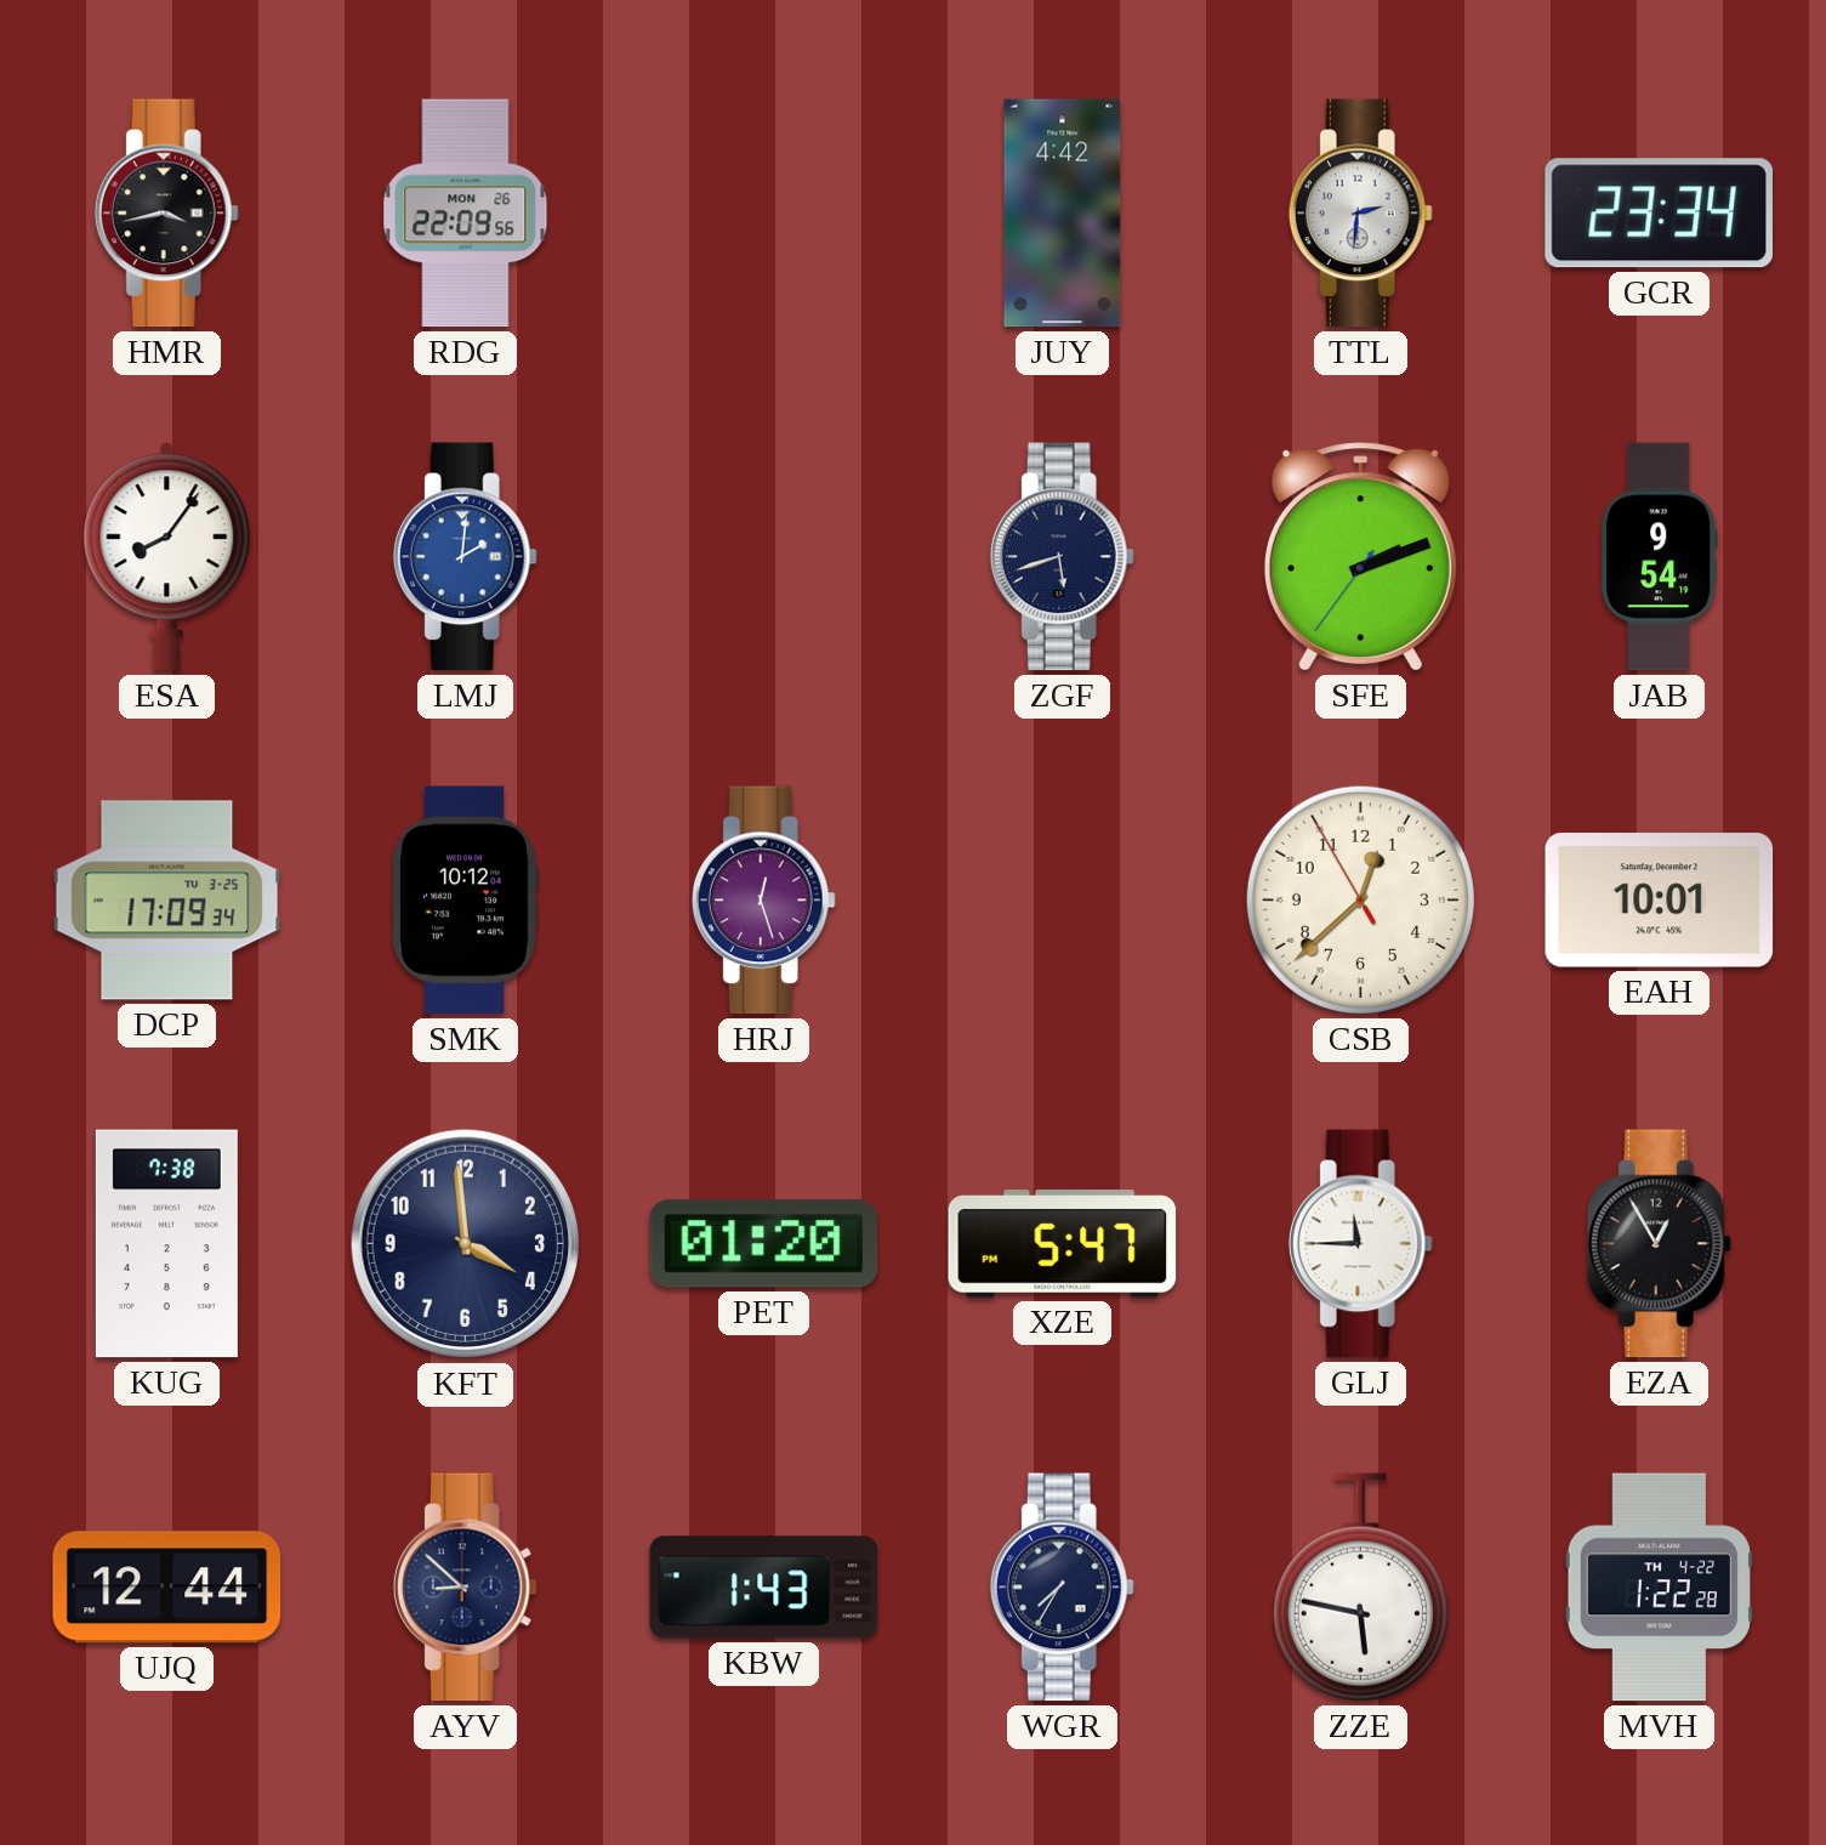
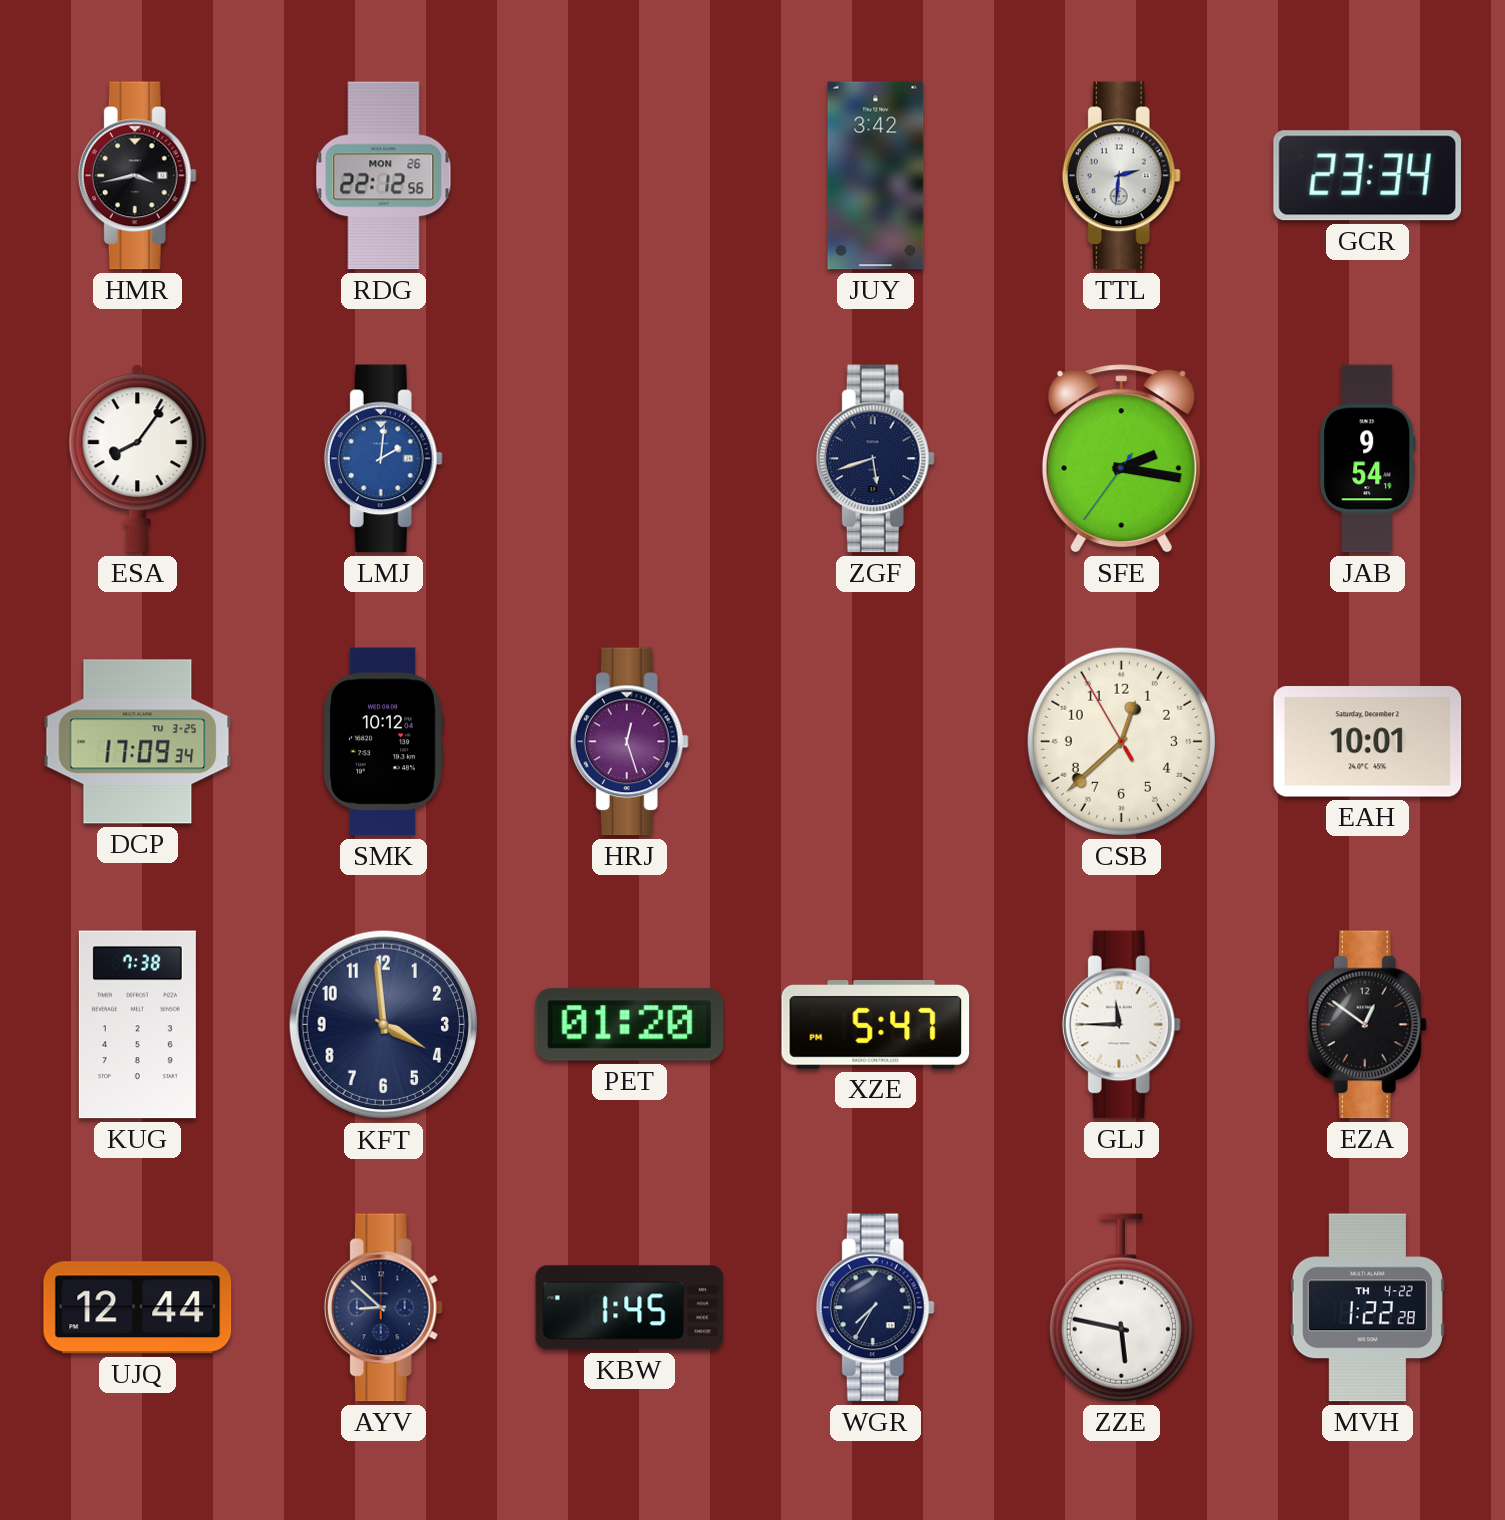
RDG: 22:09 -> 22:12
JUY: 4:42 -> 3:42
SFE: 2:11 -> 2:16
EZA: 12:55 -> 12:51
KBW: 1:43 -> 1:45
